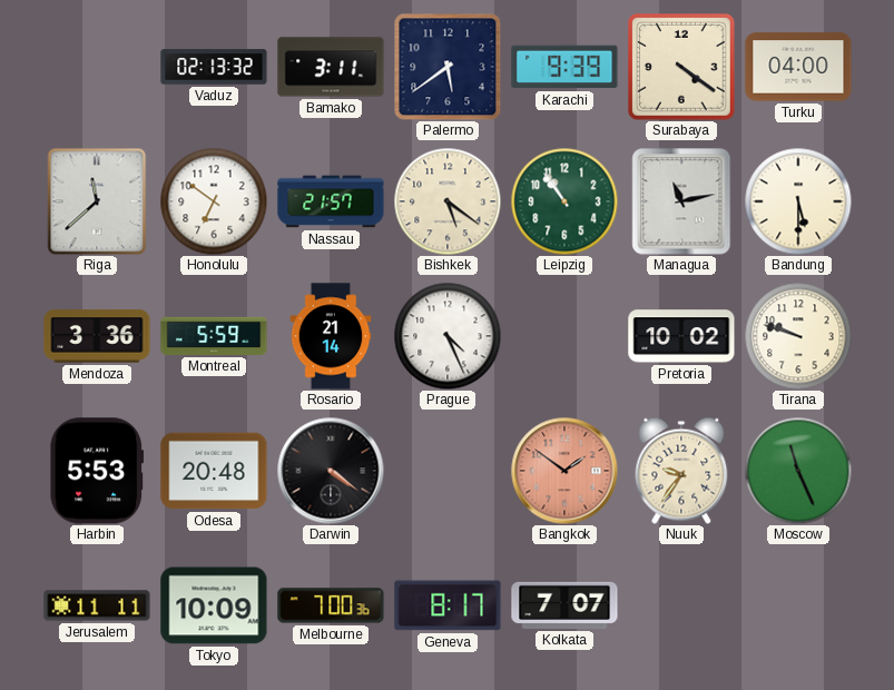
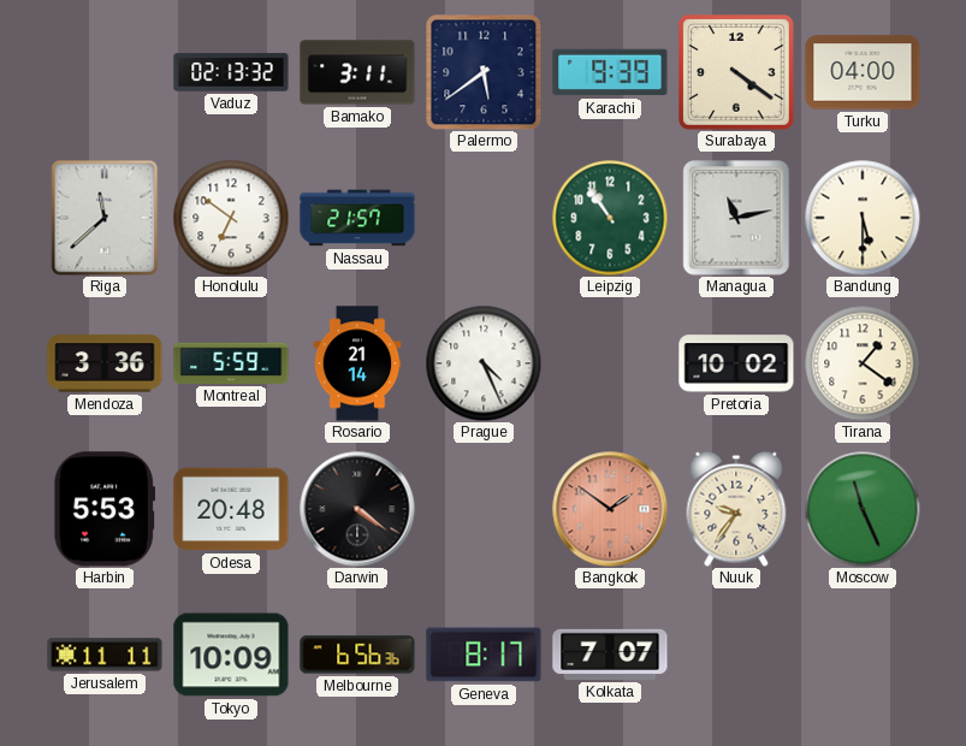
Bishkek: 5:21 -> none
Tirana: 9:48 -> 1:21
Melbourne: 7:00 -> 6:56
